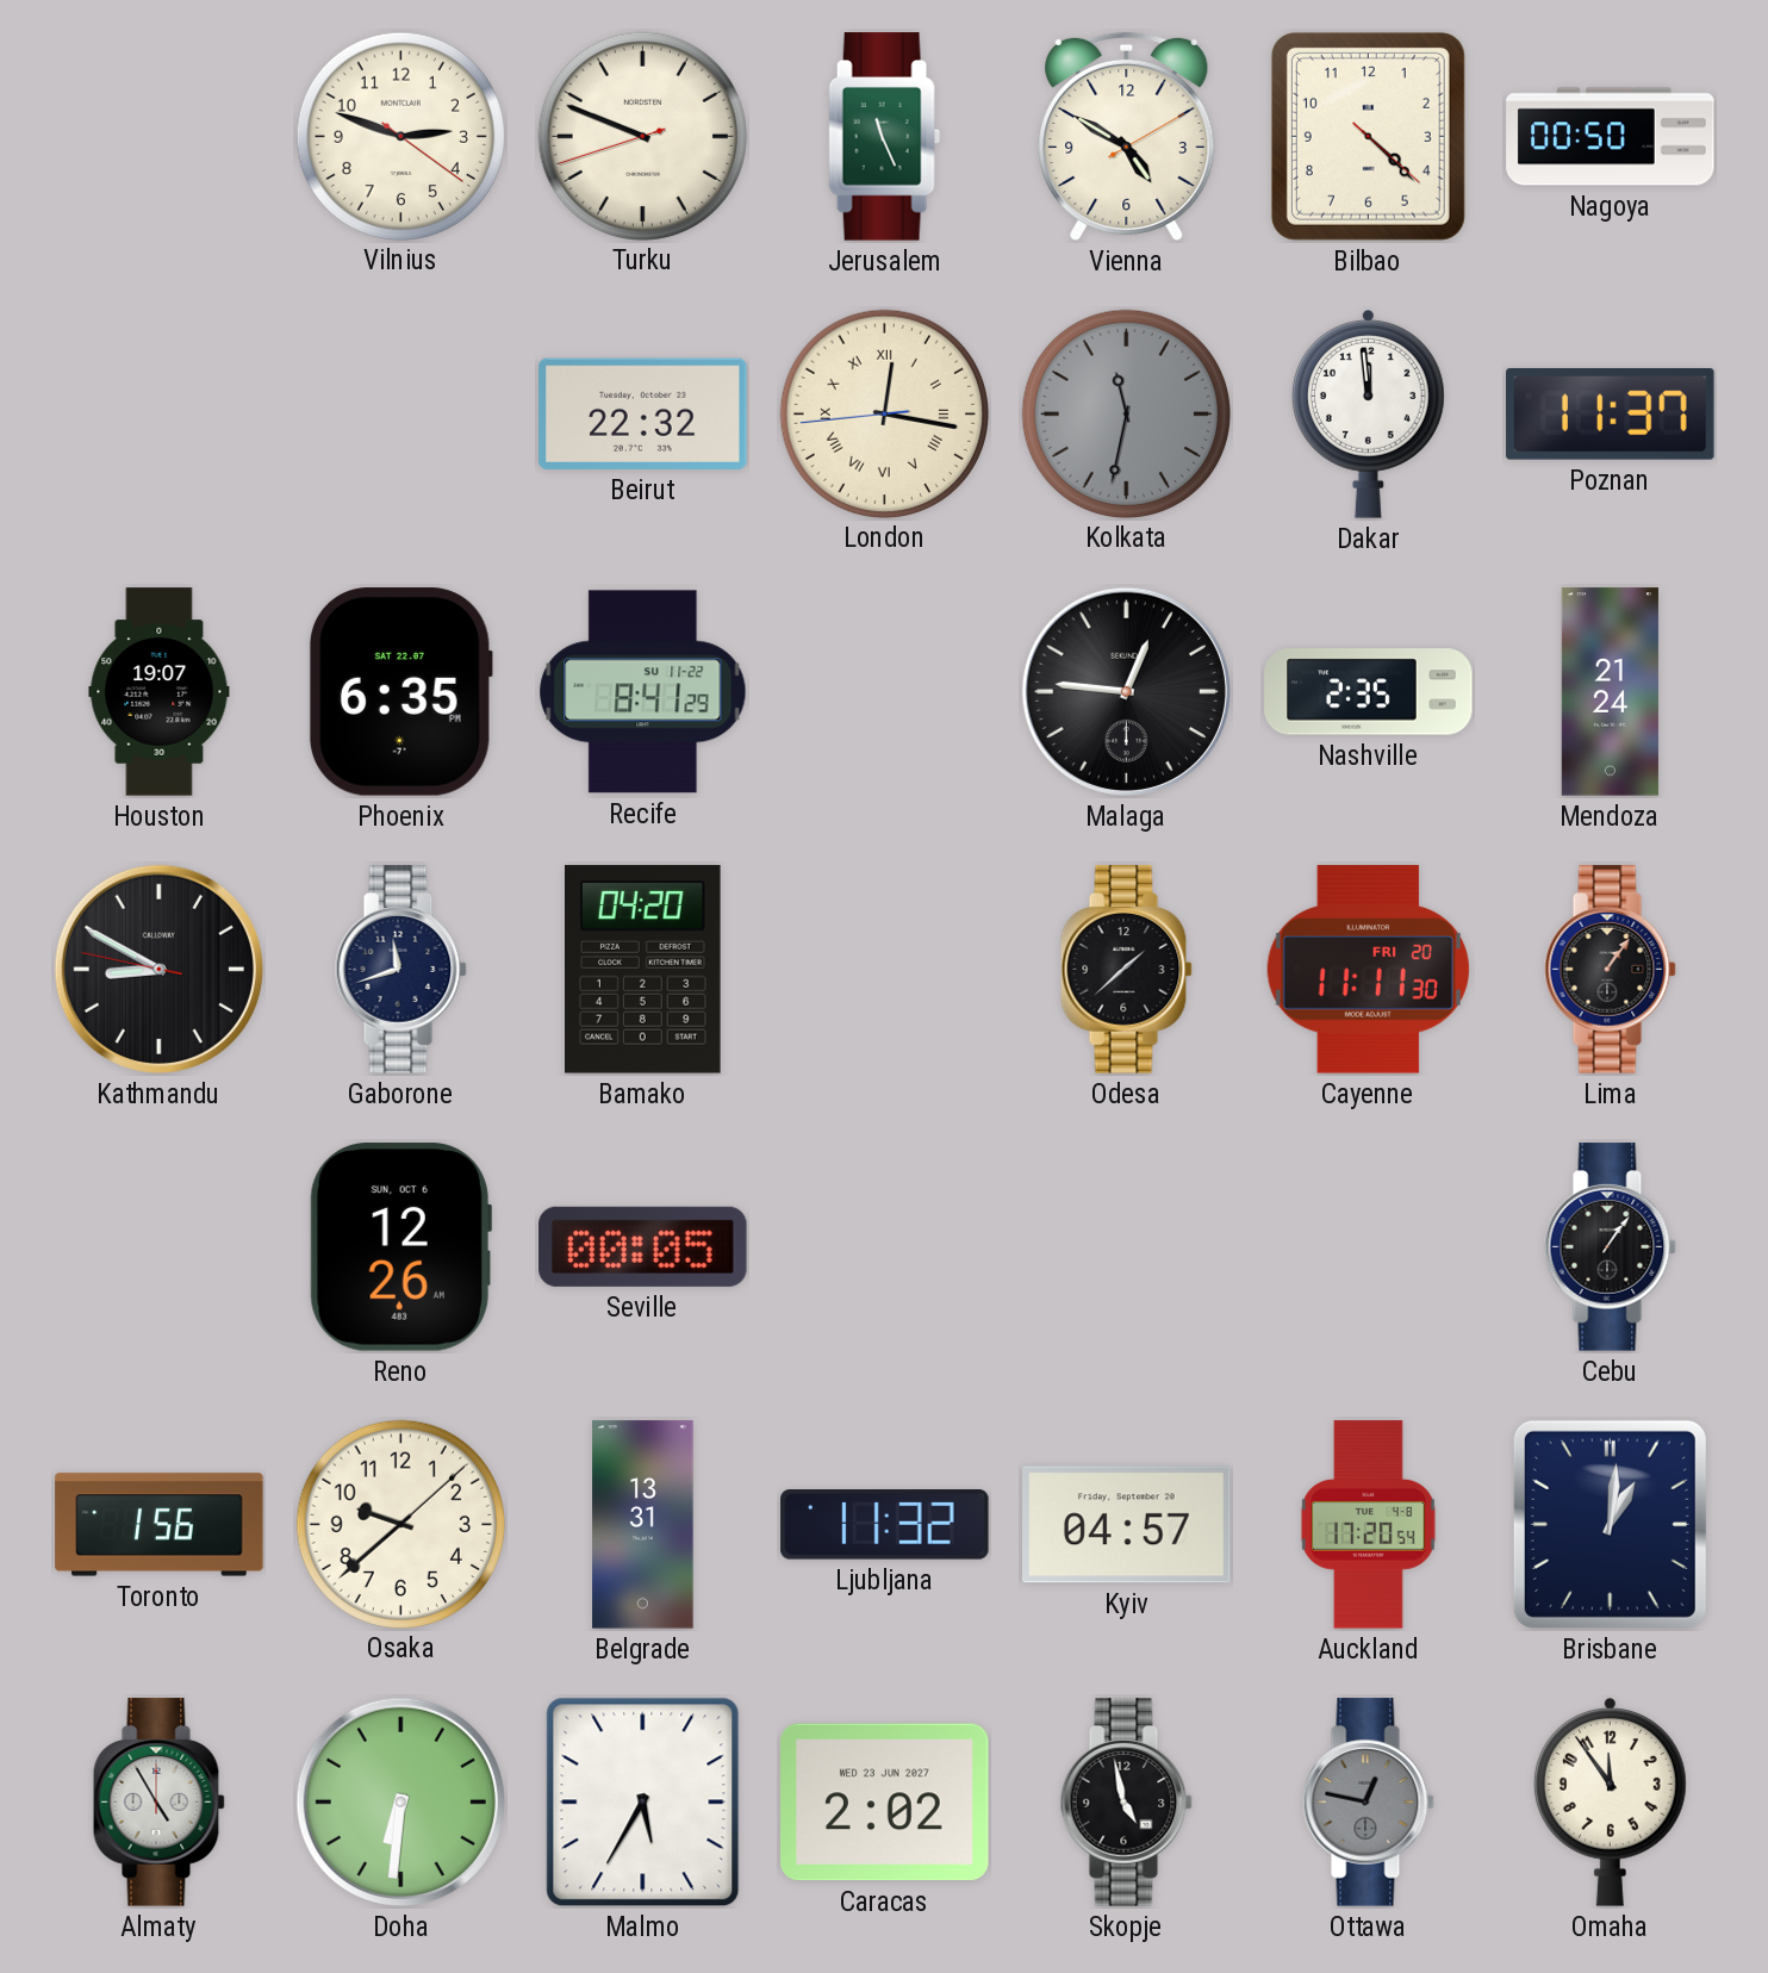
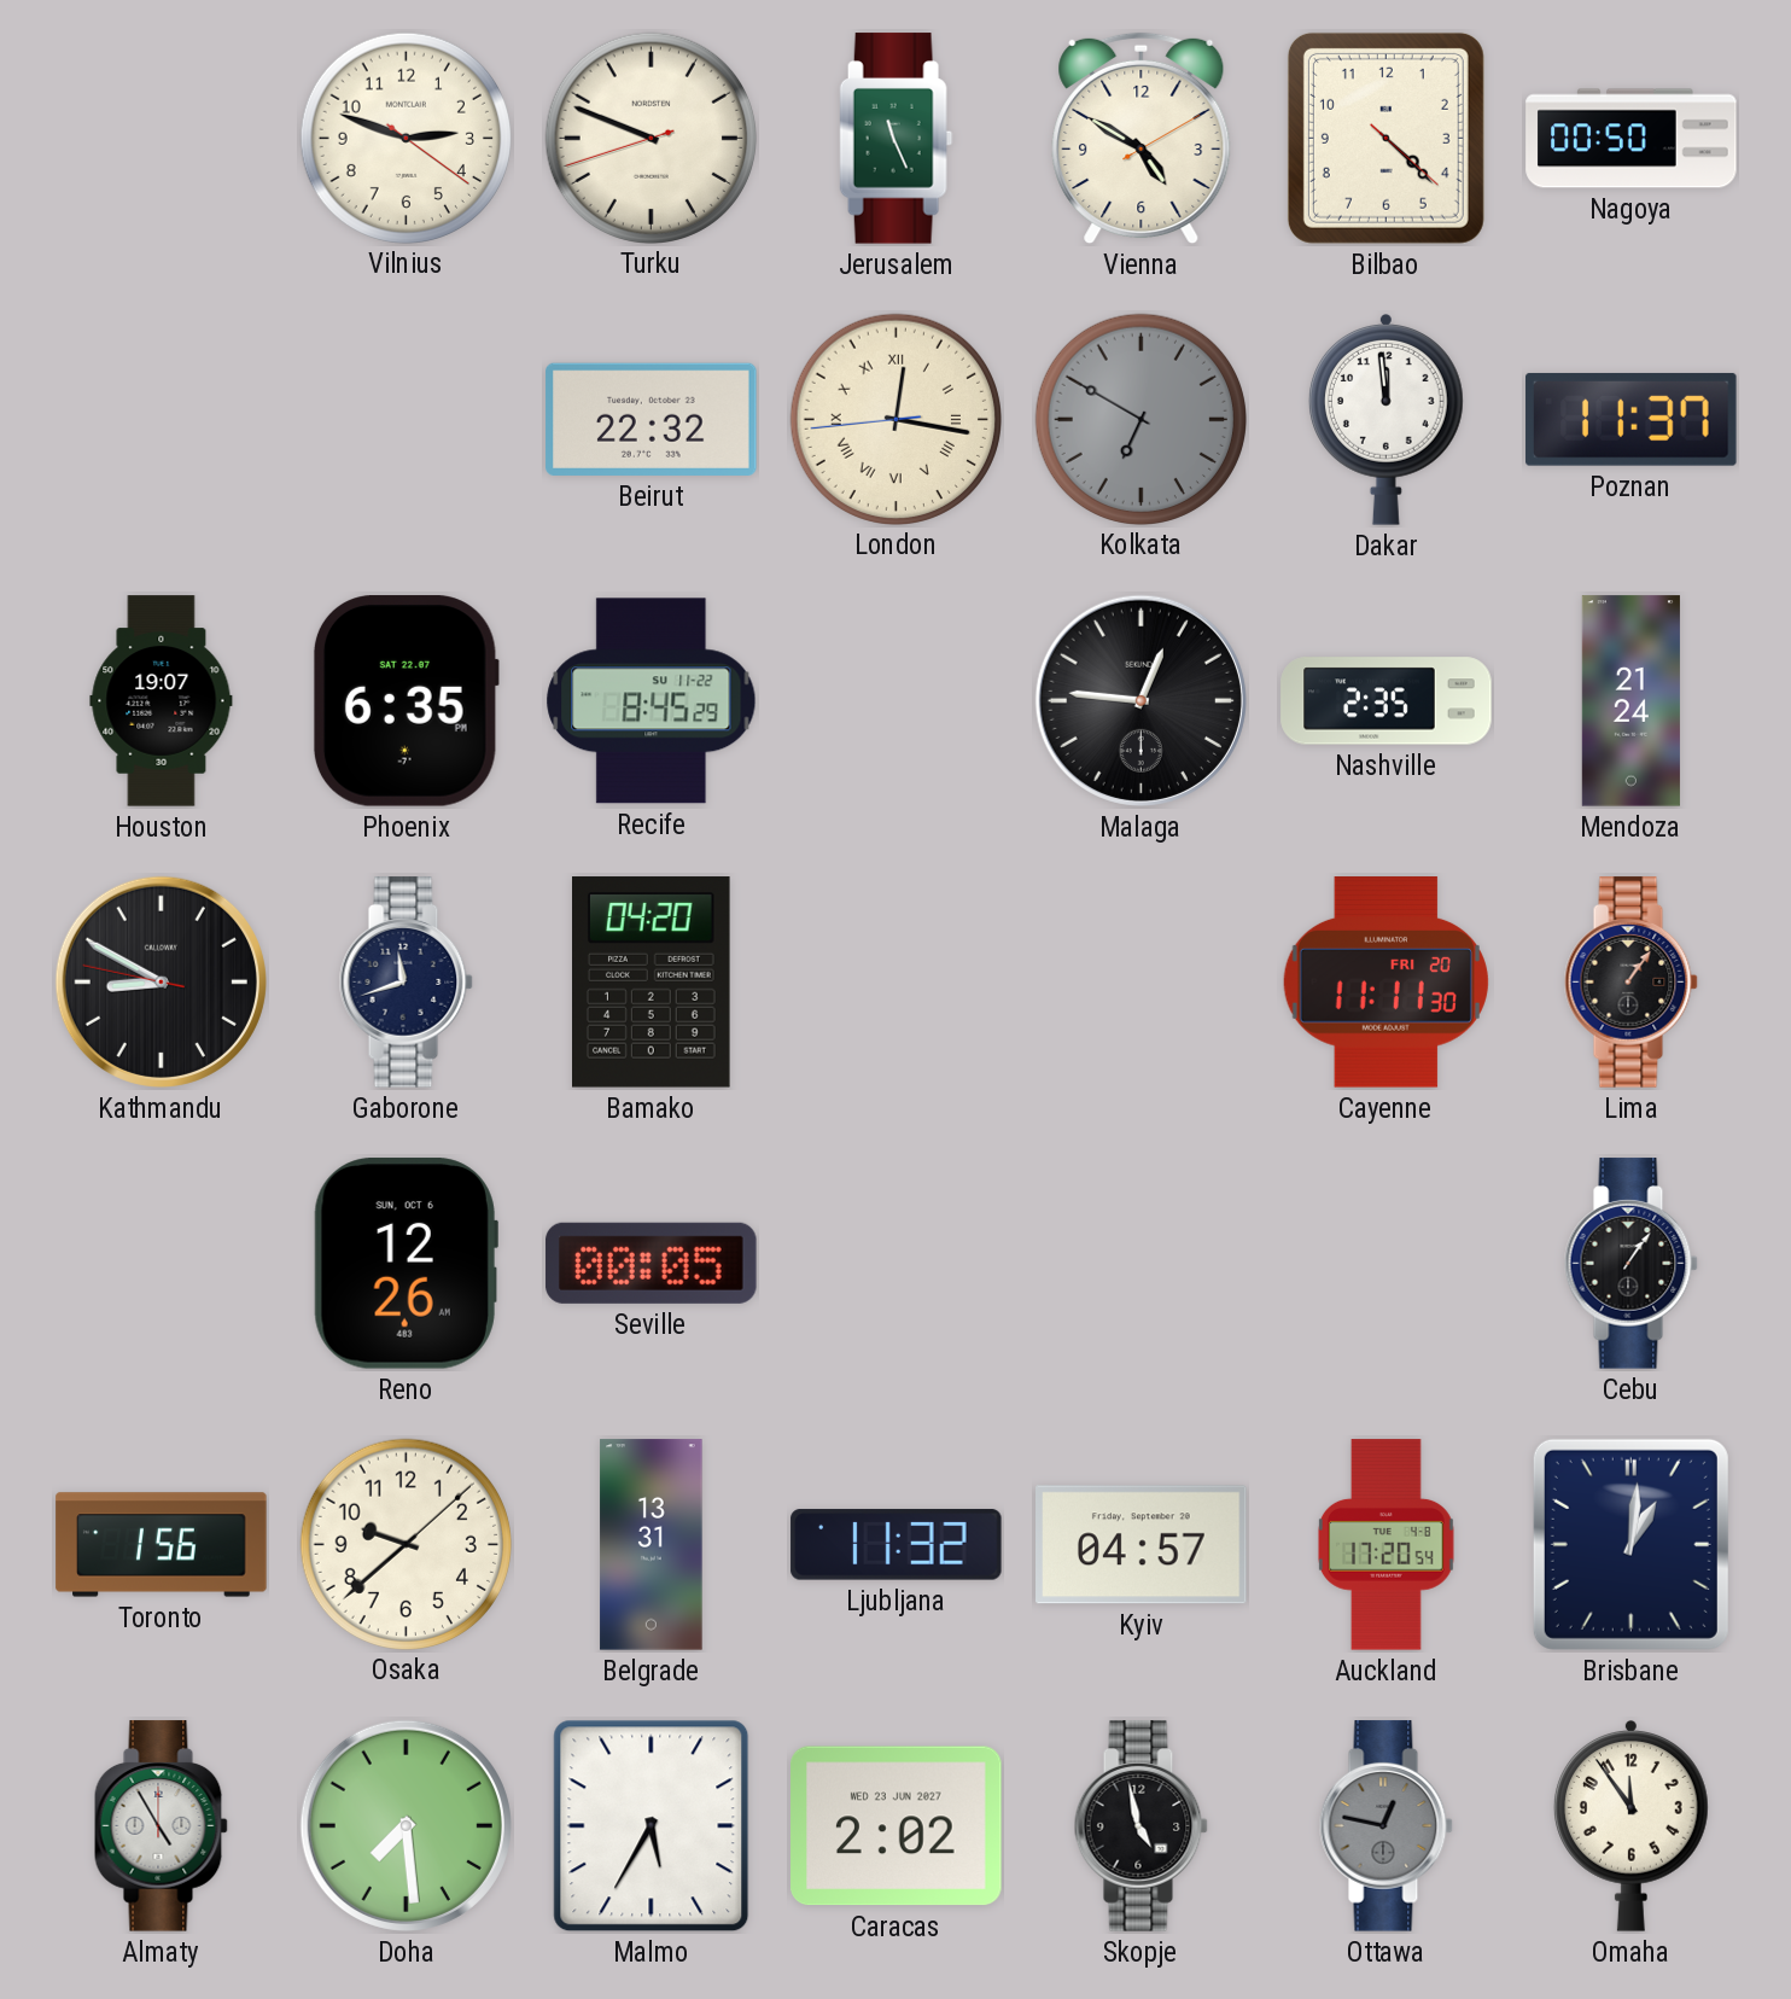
Kolkata: 11:32 -> 6:50
Recife: 8:41 -> 8:45
Odesa: 1:38 -> none
Doha: 6:31 -> 7:29
